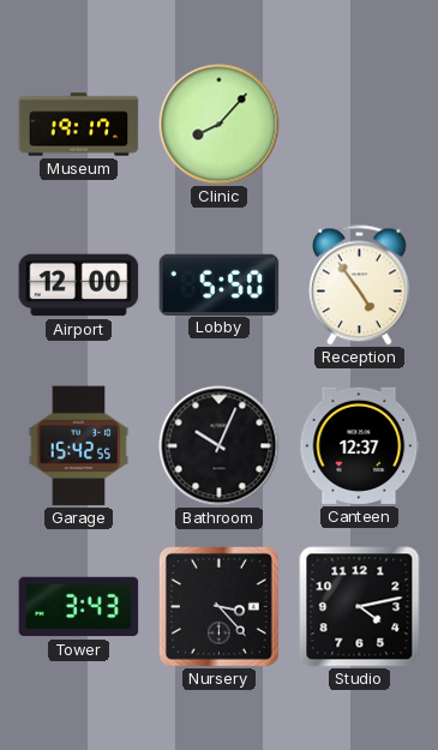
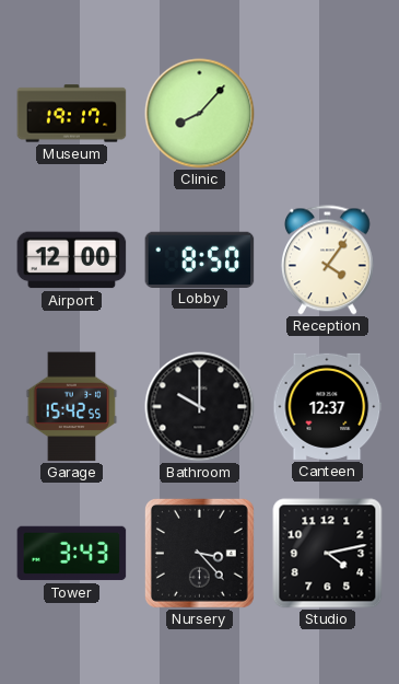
Lobby: 5:50 -> 8:50
Reception: 4:54 -> 4:06
Bathroom: 10:04 -> 10:00
